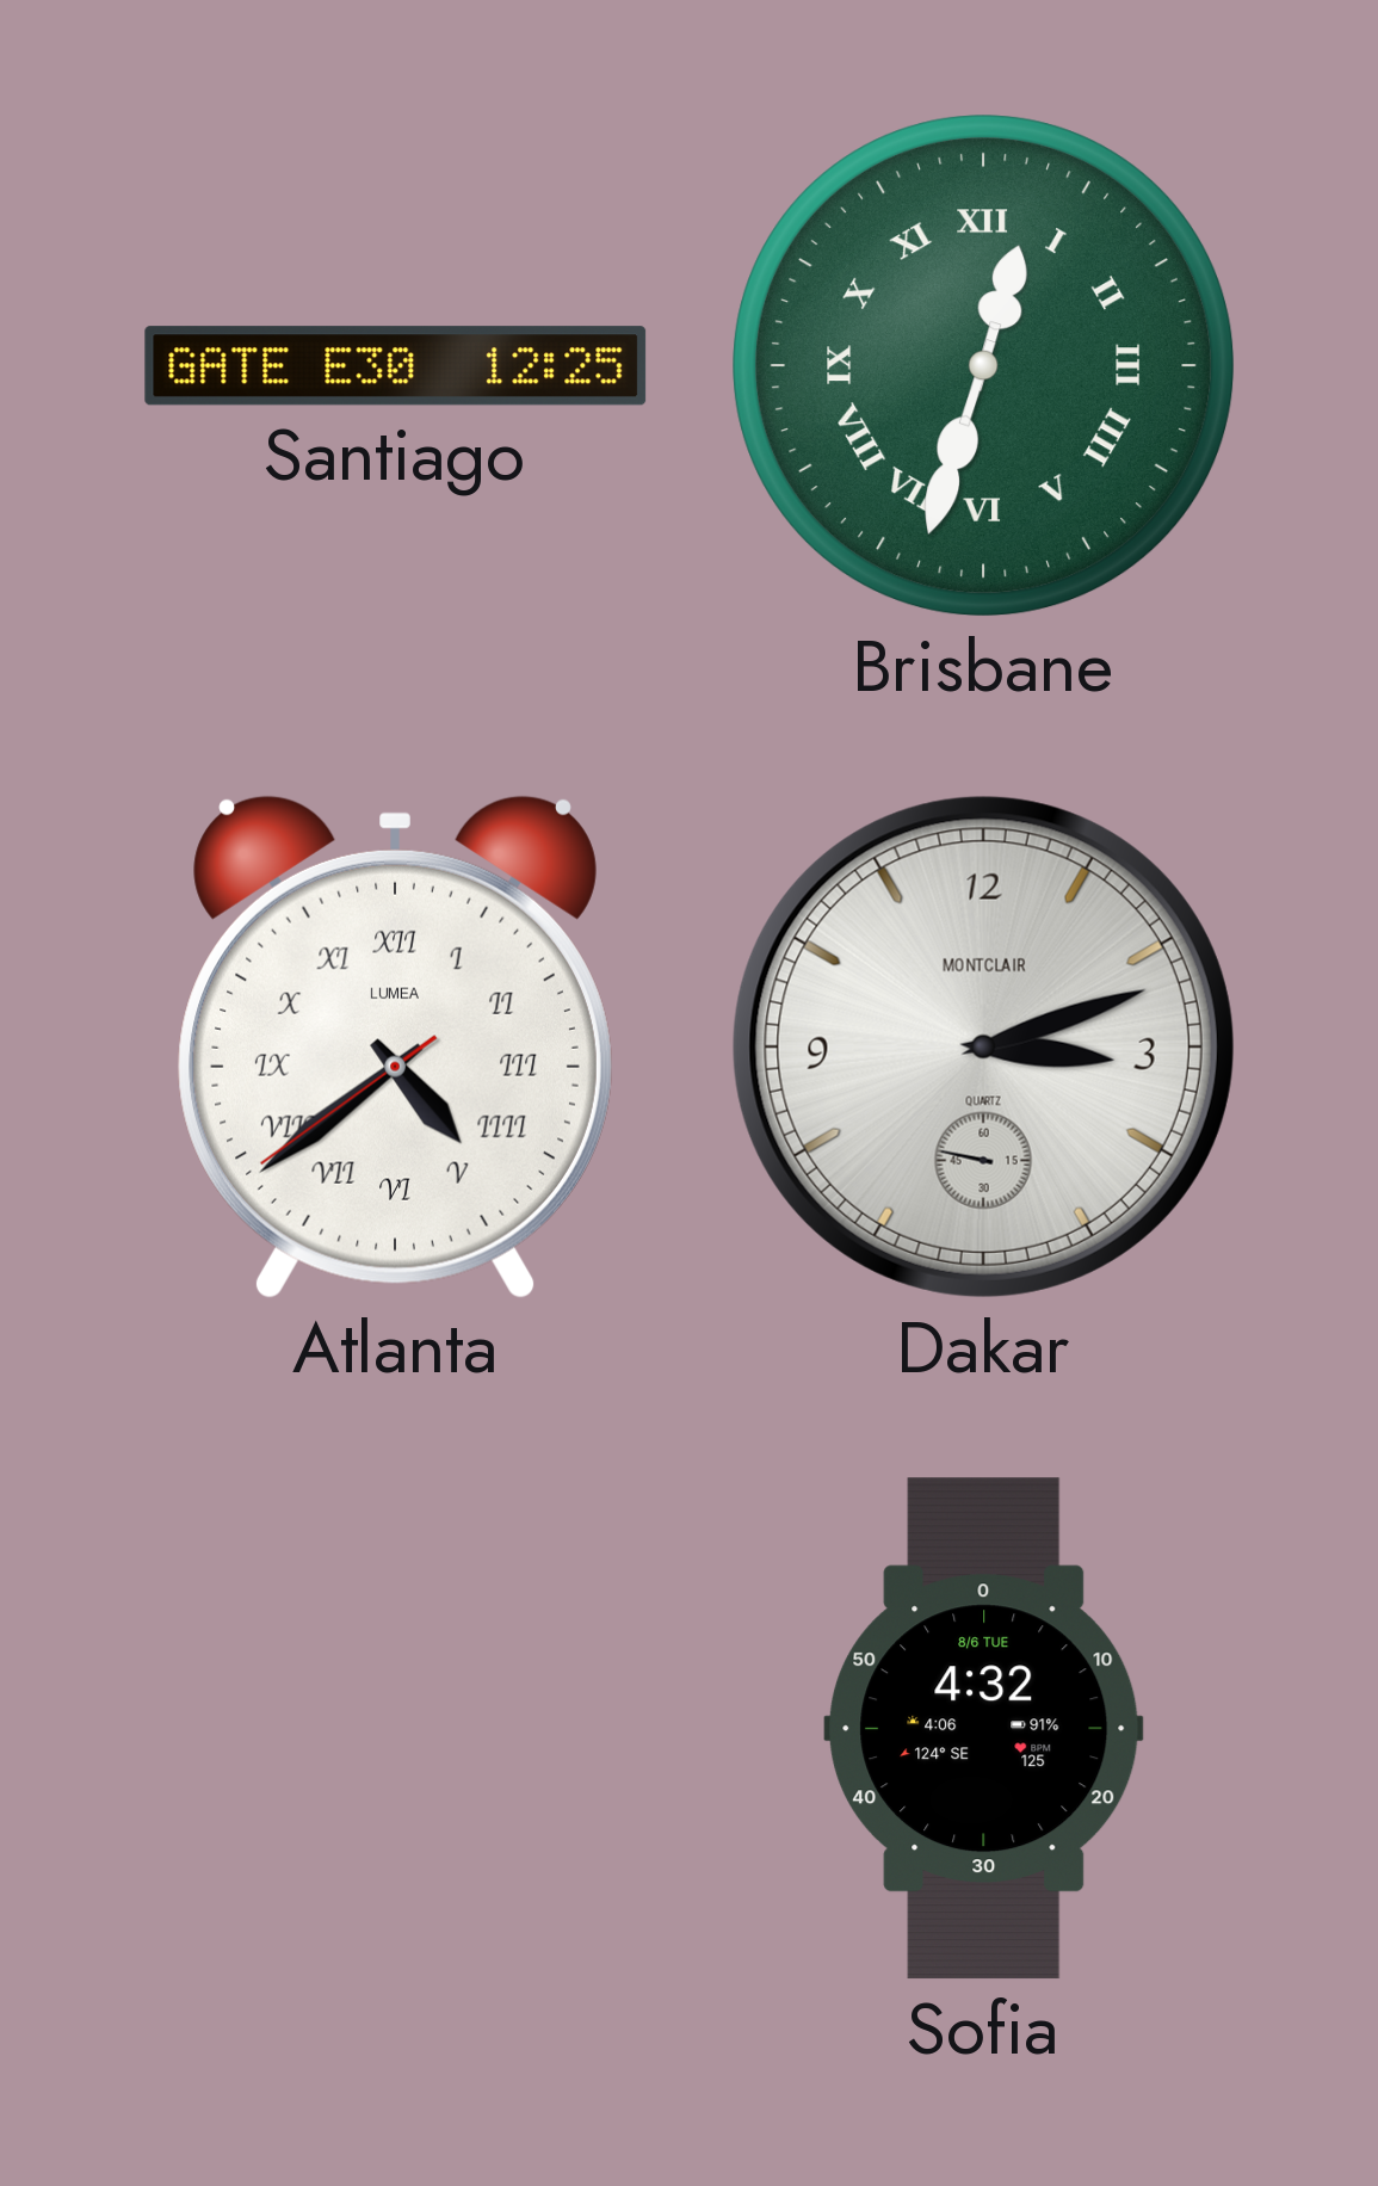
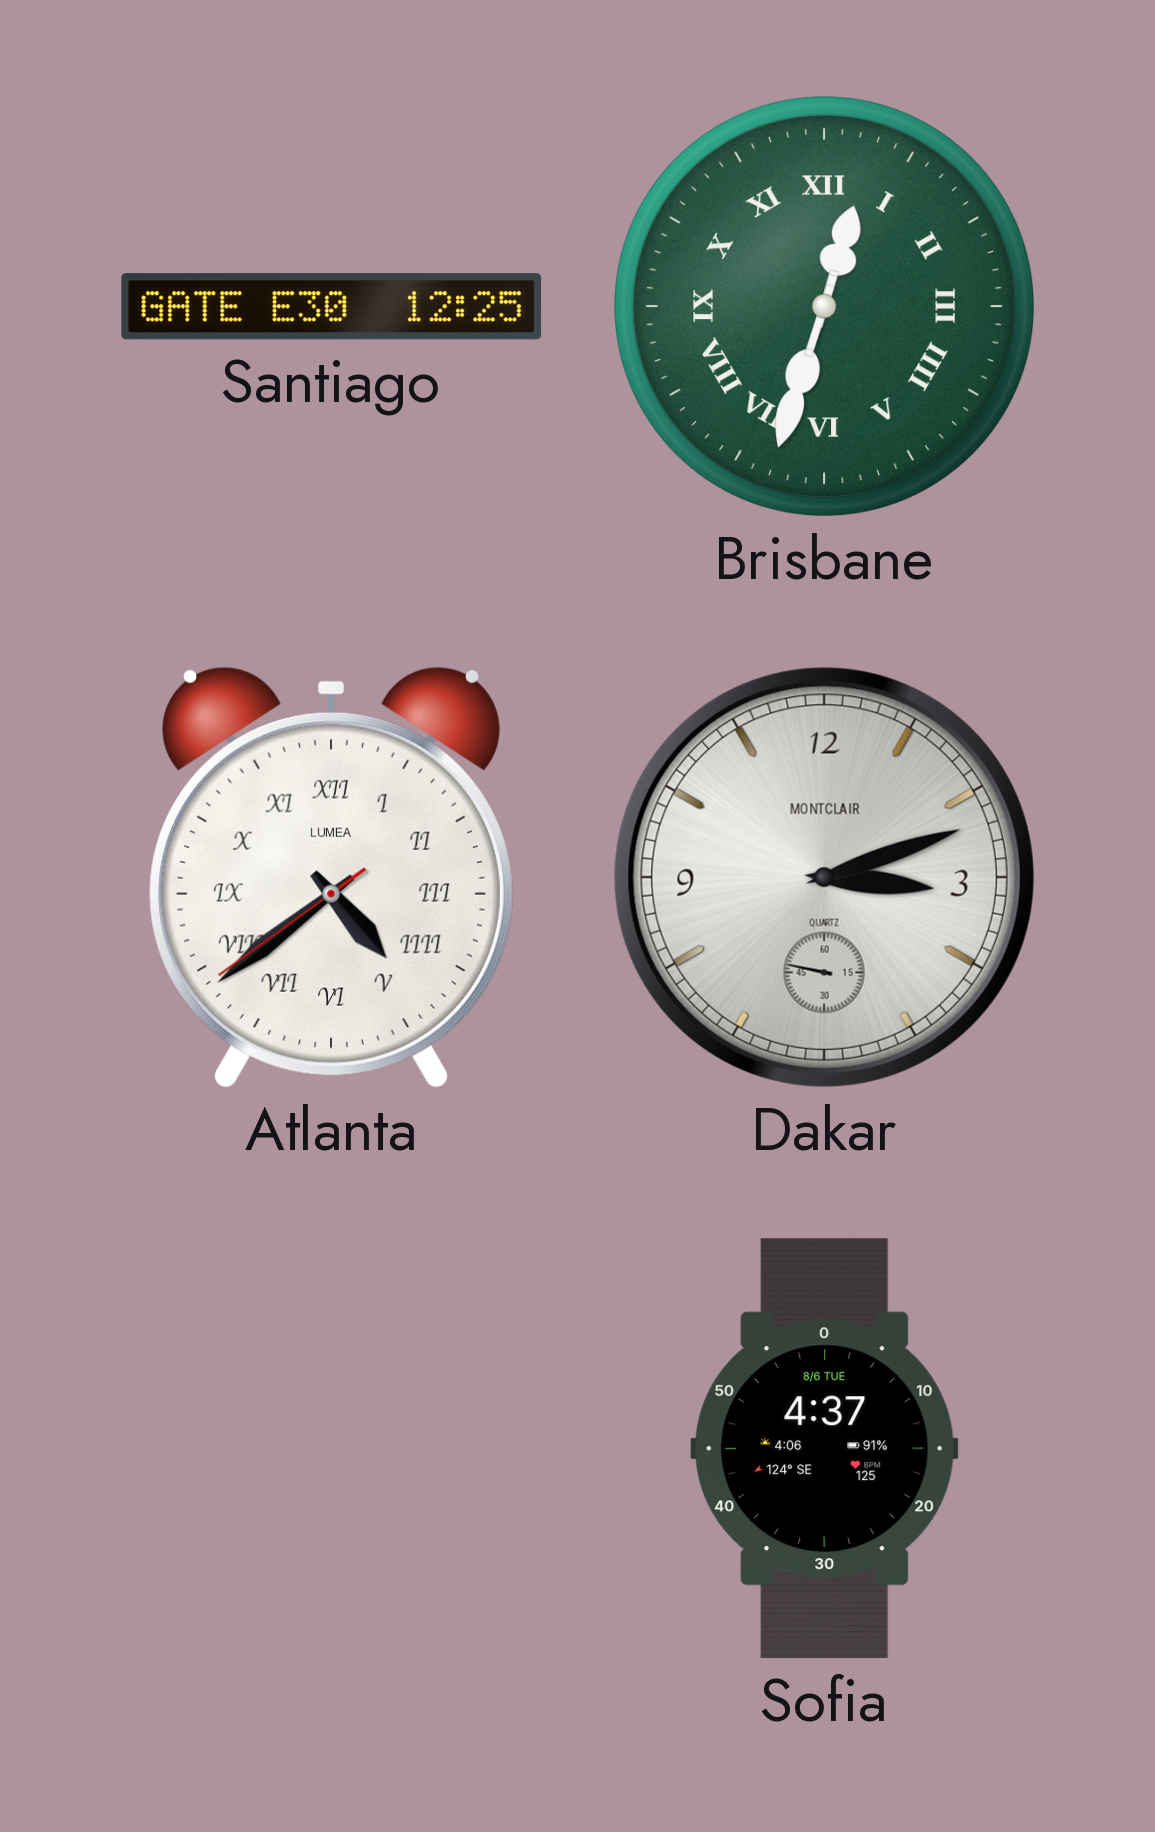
Sofia: 4:32 -> 4:37
